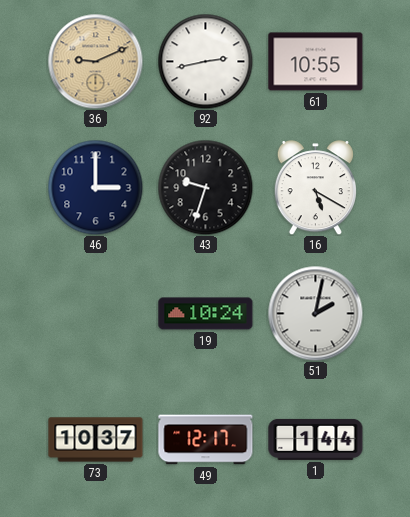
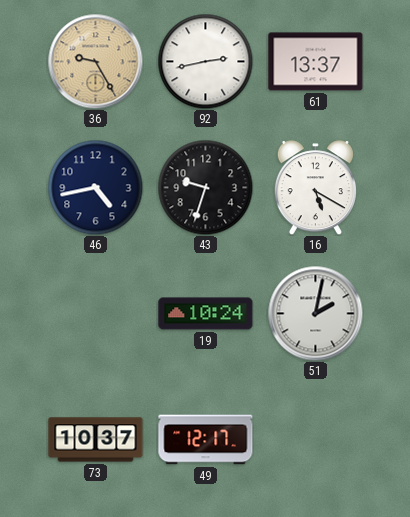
36: 9:11 -> 9:25
61: 10:55 -> 13:37
46: 3:00 -> 4:43
1: 1:44 -> none
